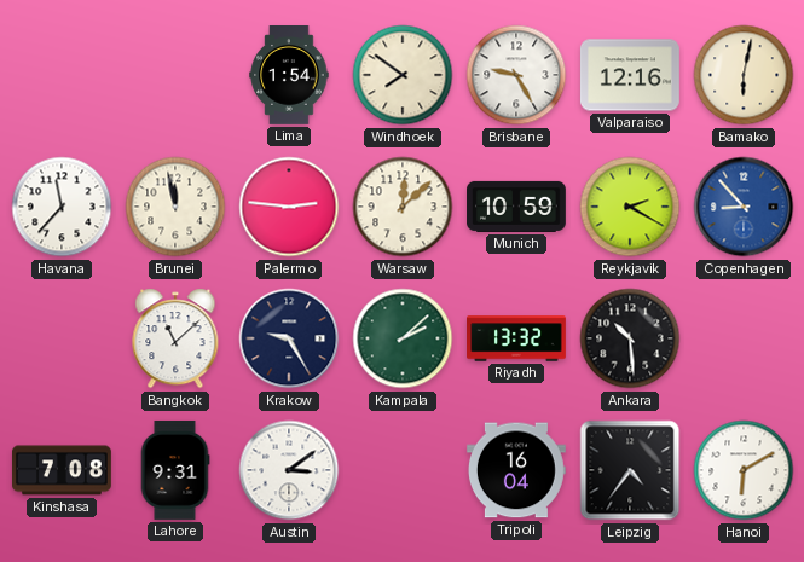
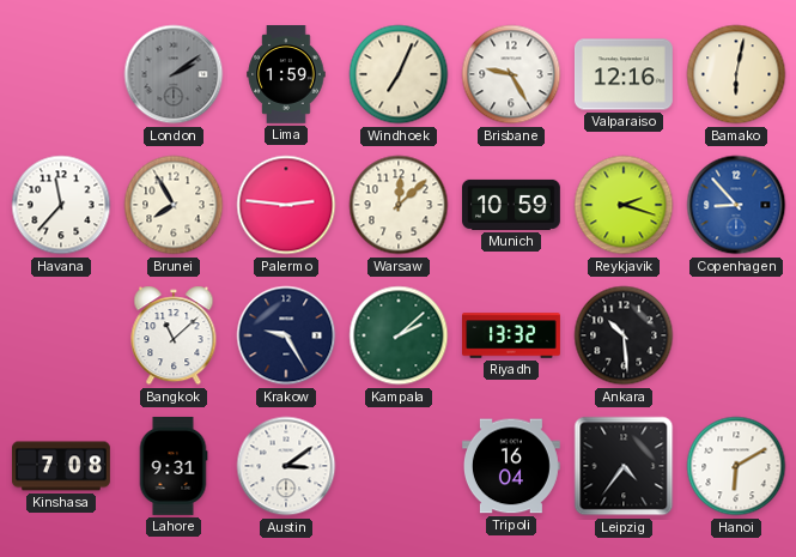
London: none -> 2:09
Lima: 1:54 -> 1:59
Windhoek: 7:51 -> 7:04
Brunei: 11:58 -> 7:55
Reykjavik: 2:20 -> 2:18
